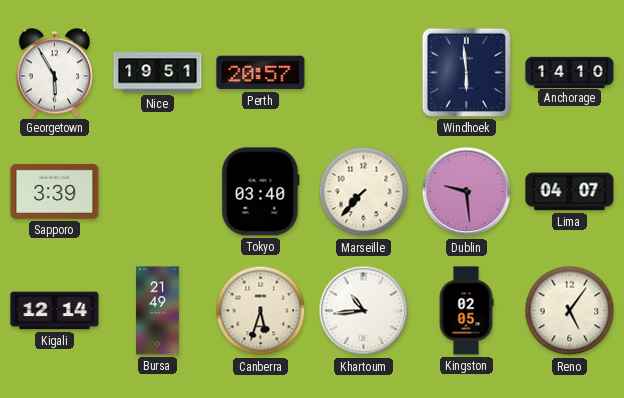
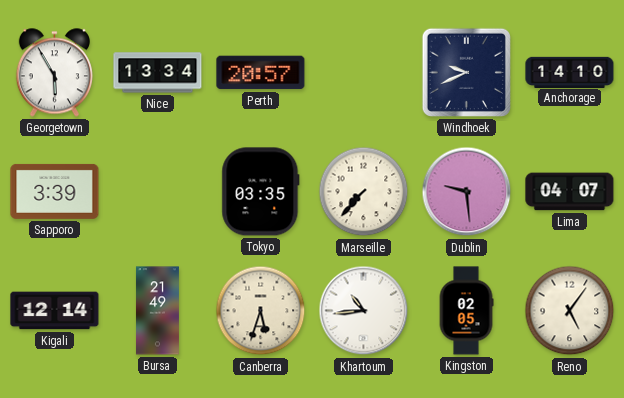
Nice: 19:51 -> 13:34
Windhoek: 5:59 -> 9:41
Tokyo: 03:40 -> 03:35
